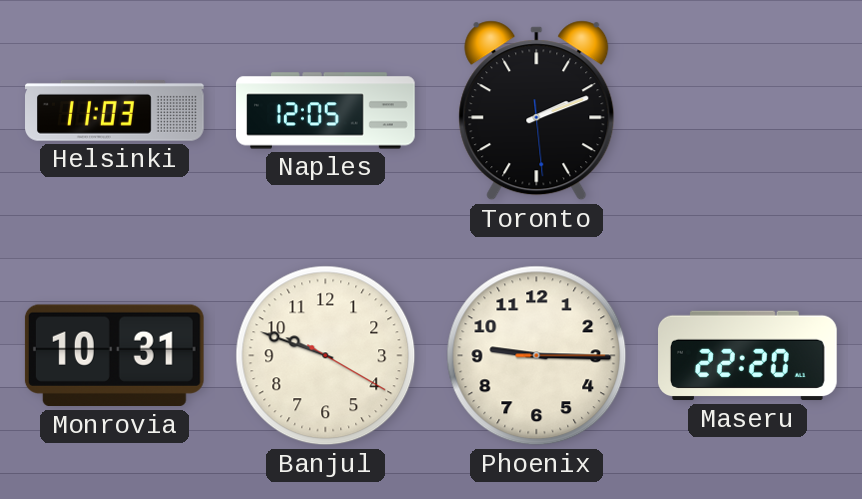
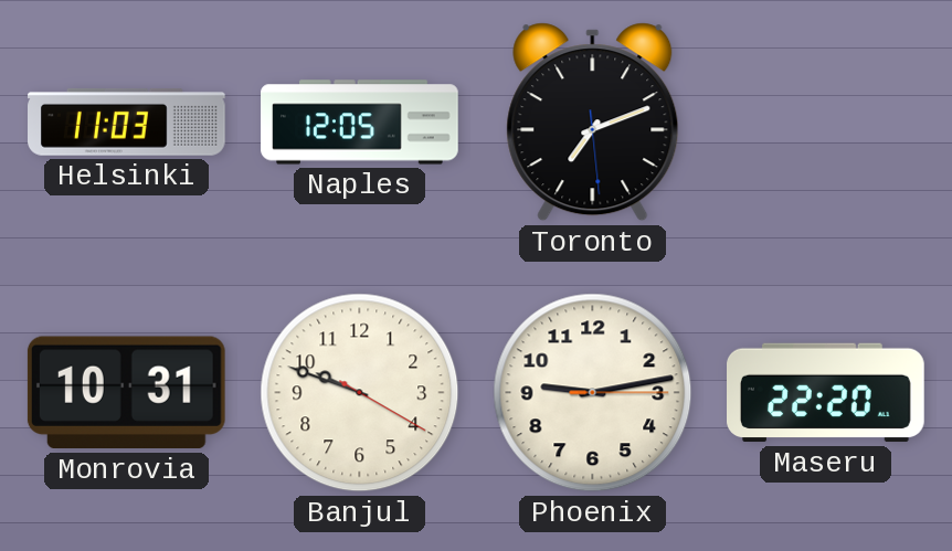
Toronto: 2:11 -> 7:11
Phoenix: 9:15 -> 9:13
